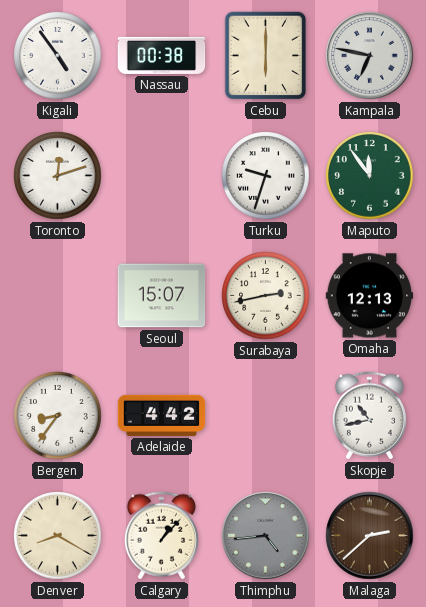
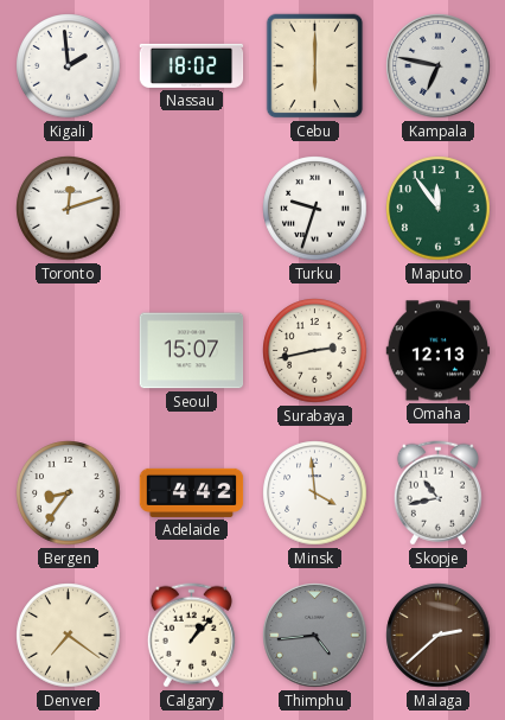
Kigali: 4:54 -> 1:59
Nassau: 00:38 -> 18:02
Minsk: none -> 3:59
Denver: 8:20 -> 7:21
